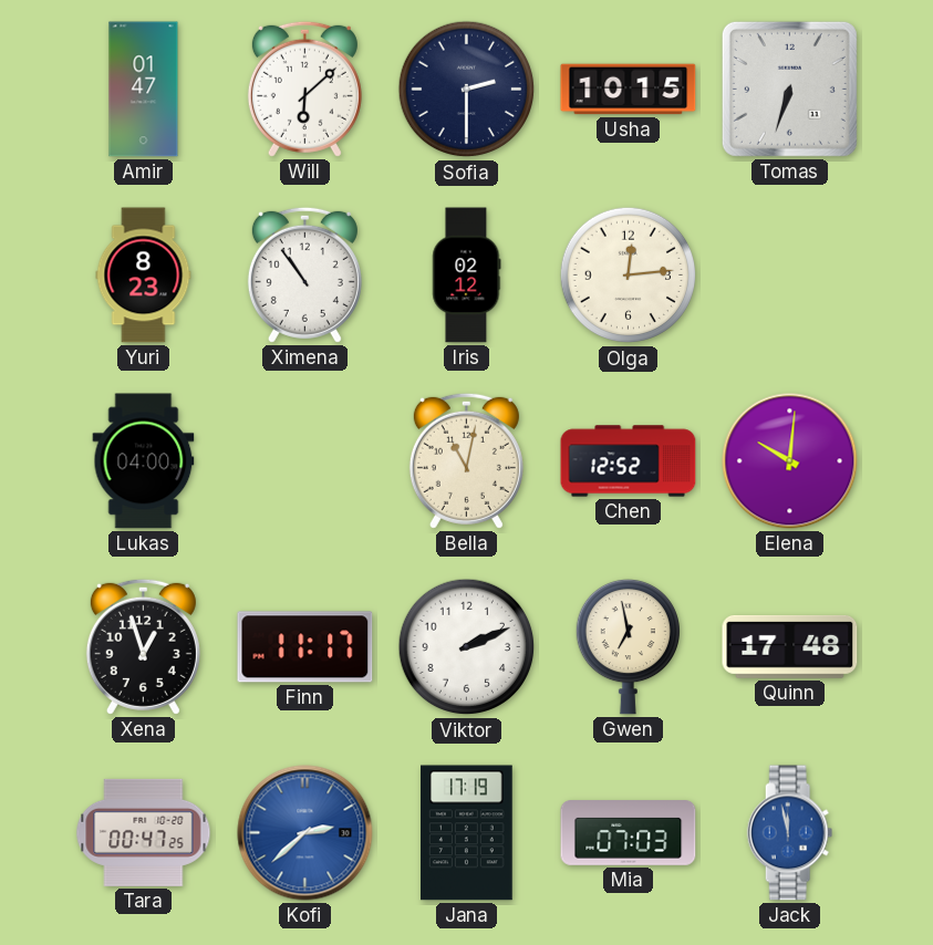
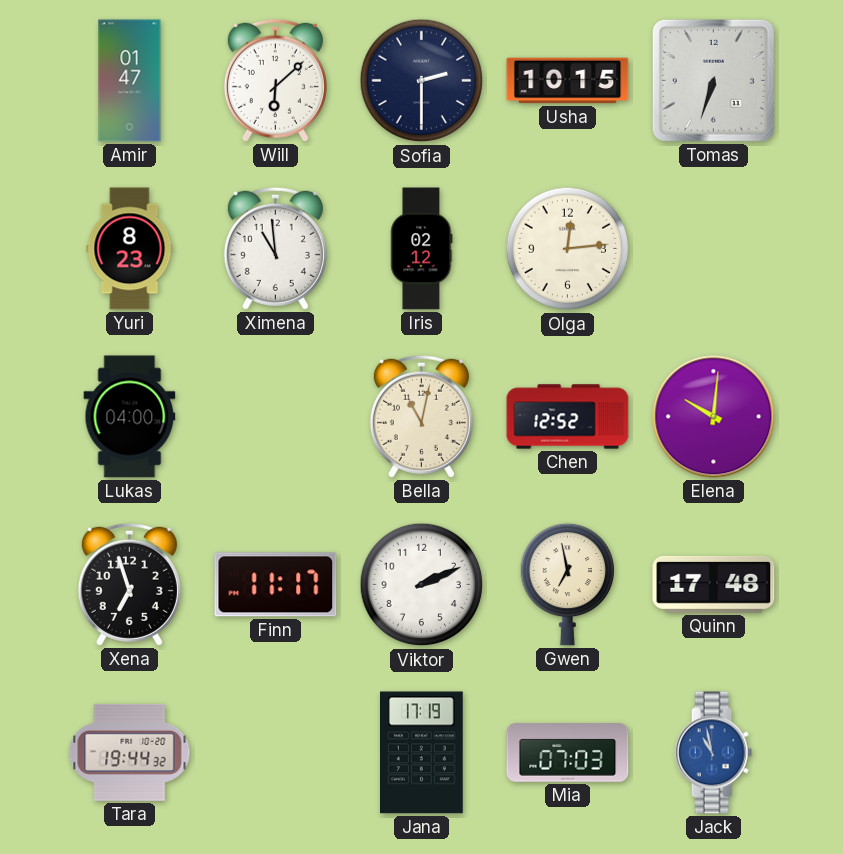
Ximena: 10:54 -> 10:59
Xena: 12:57 -> 6:57
Tara: 00:47 -> 19:44
Kofi: 2:38 -> none
Jack: 11:58 -> 10:58
